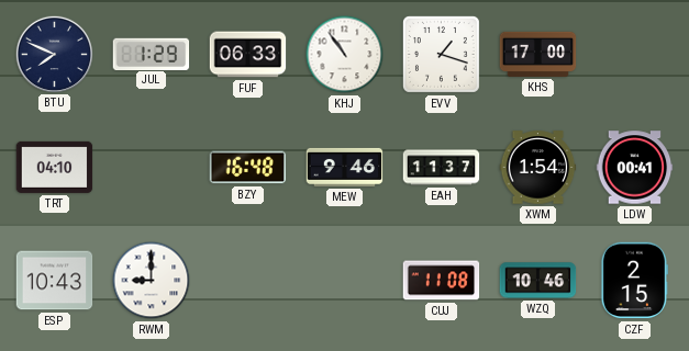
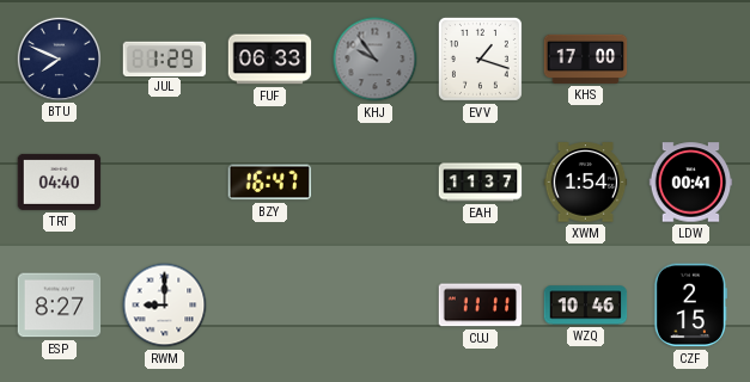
KHJ: 10:54 -> 9:54
KHJ dial: white -> grey
TRT: 04:10 -> 04:40
BZY: 16:48 -> 16:47
MEW: 9:46 -> none
ESP: 10:43 -> 8:27
CUJ: 11:08 -> 11:11
